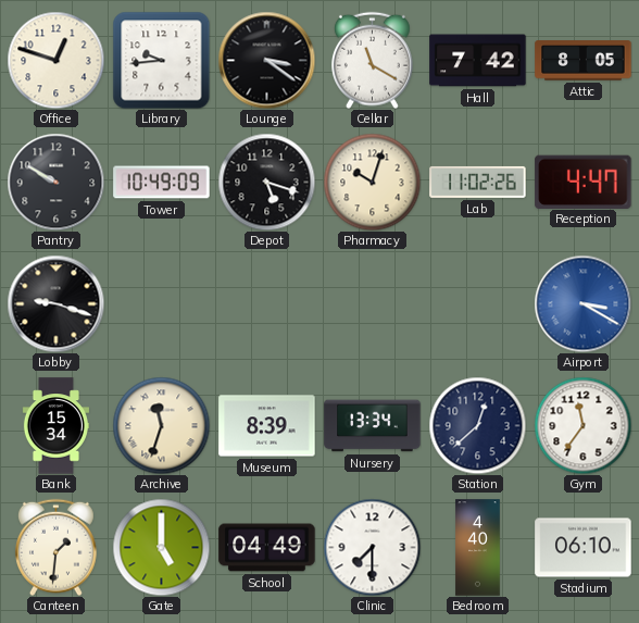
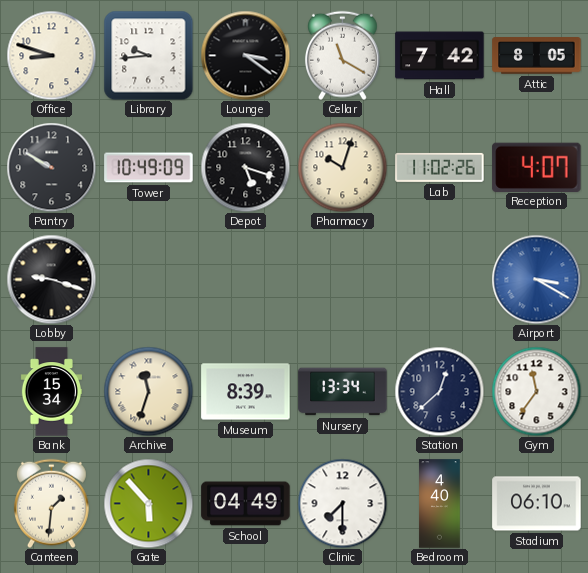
Office: 12:48 -> 8:48
Reception: 4:47 -> 4:07
Gate: 5:00 -> 5:53
